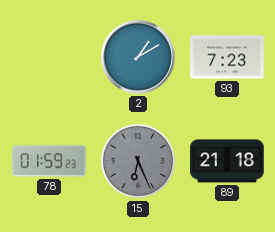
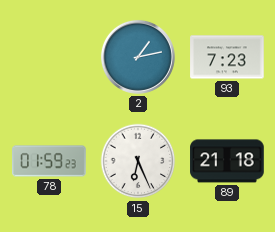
2: 1:10 -> 1:13
15 dial: grey -> white
